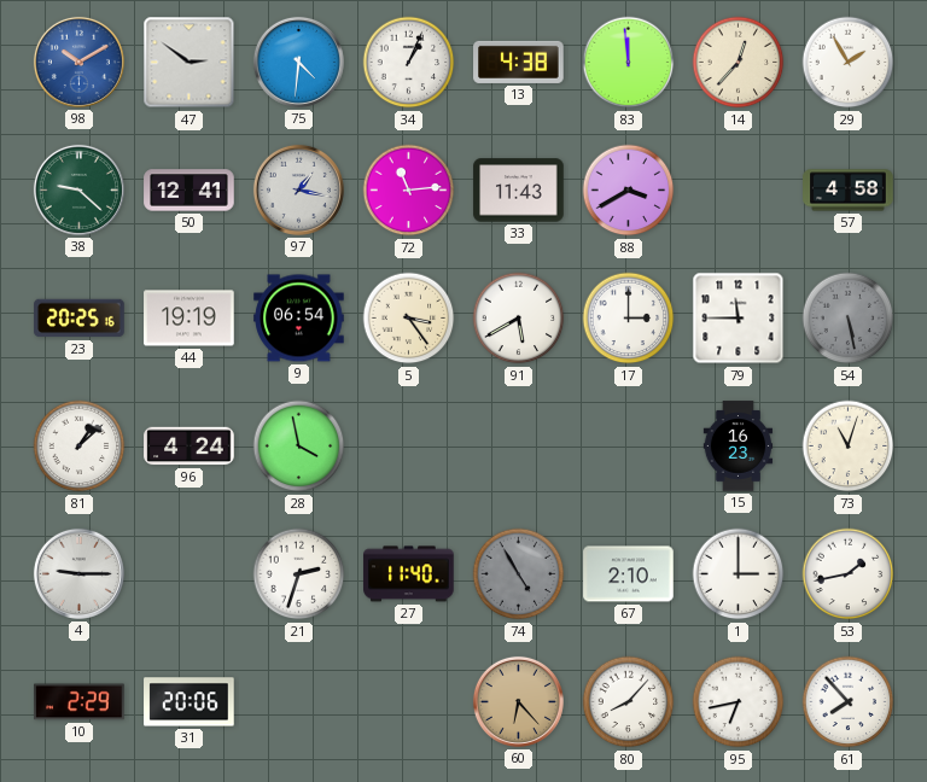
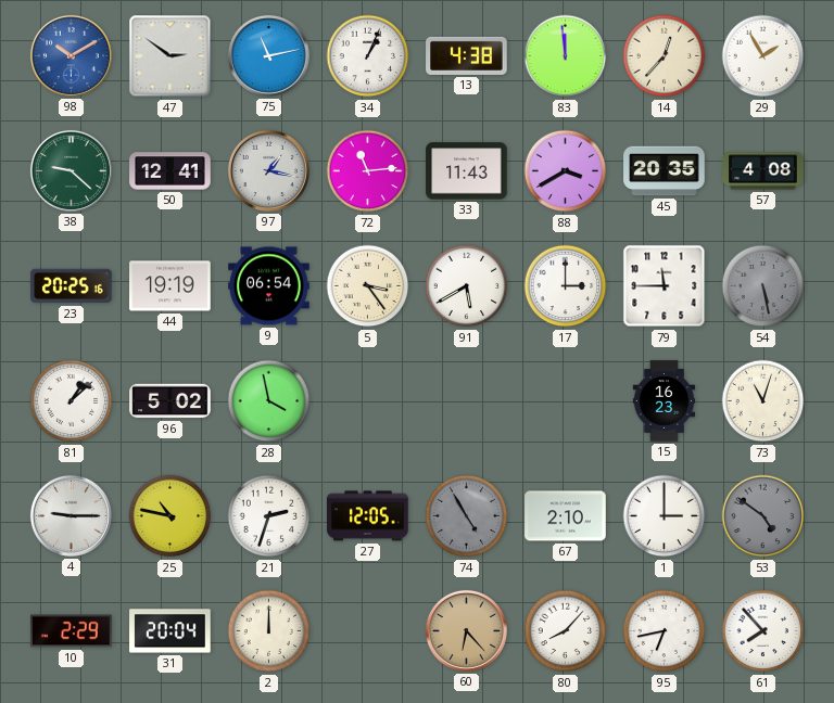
75: 4:31 -> 11:13
45: none -> 20:35
57: 4:58 -> 4:08
96: 4:24 -> 5:02
25: none -> 10:47
27: 11:40 -> 12:05
53: 1:43 -> 4:51
53 dial: white -> grey
31: 20:06 -> 20:04
2: none -> 12:00
